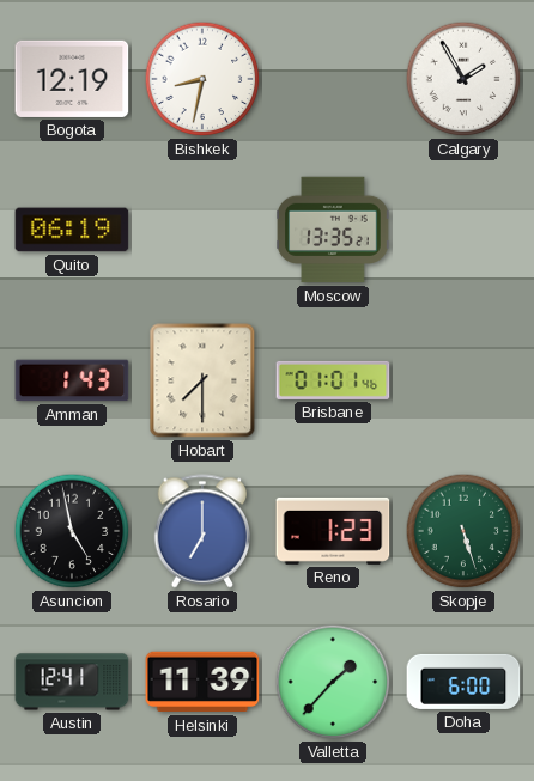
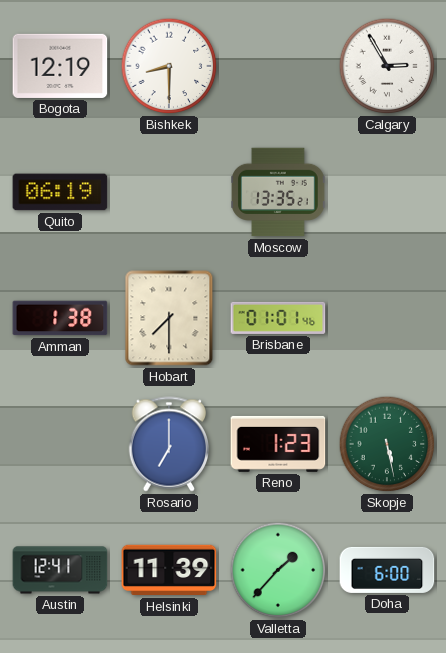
Bishkek: 8:32 -> 8:30
Calgary: 1:55 -> 2:55
Amman: 1:43 -> 1:38
Asuncion: 4:58 -> none
Skopje: 5:27 -> 5:28
